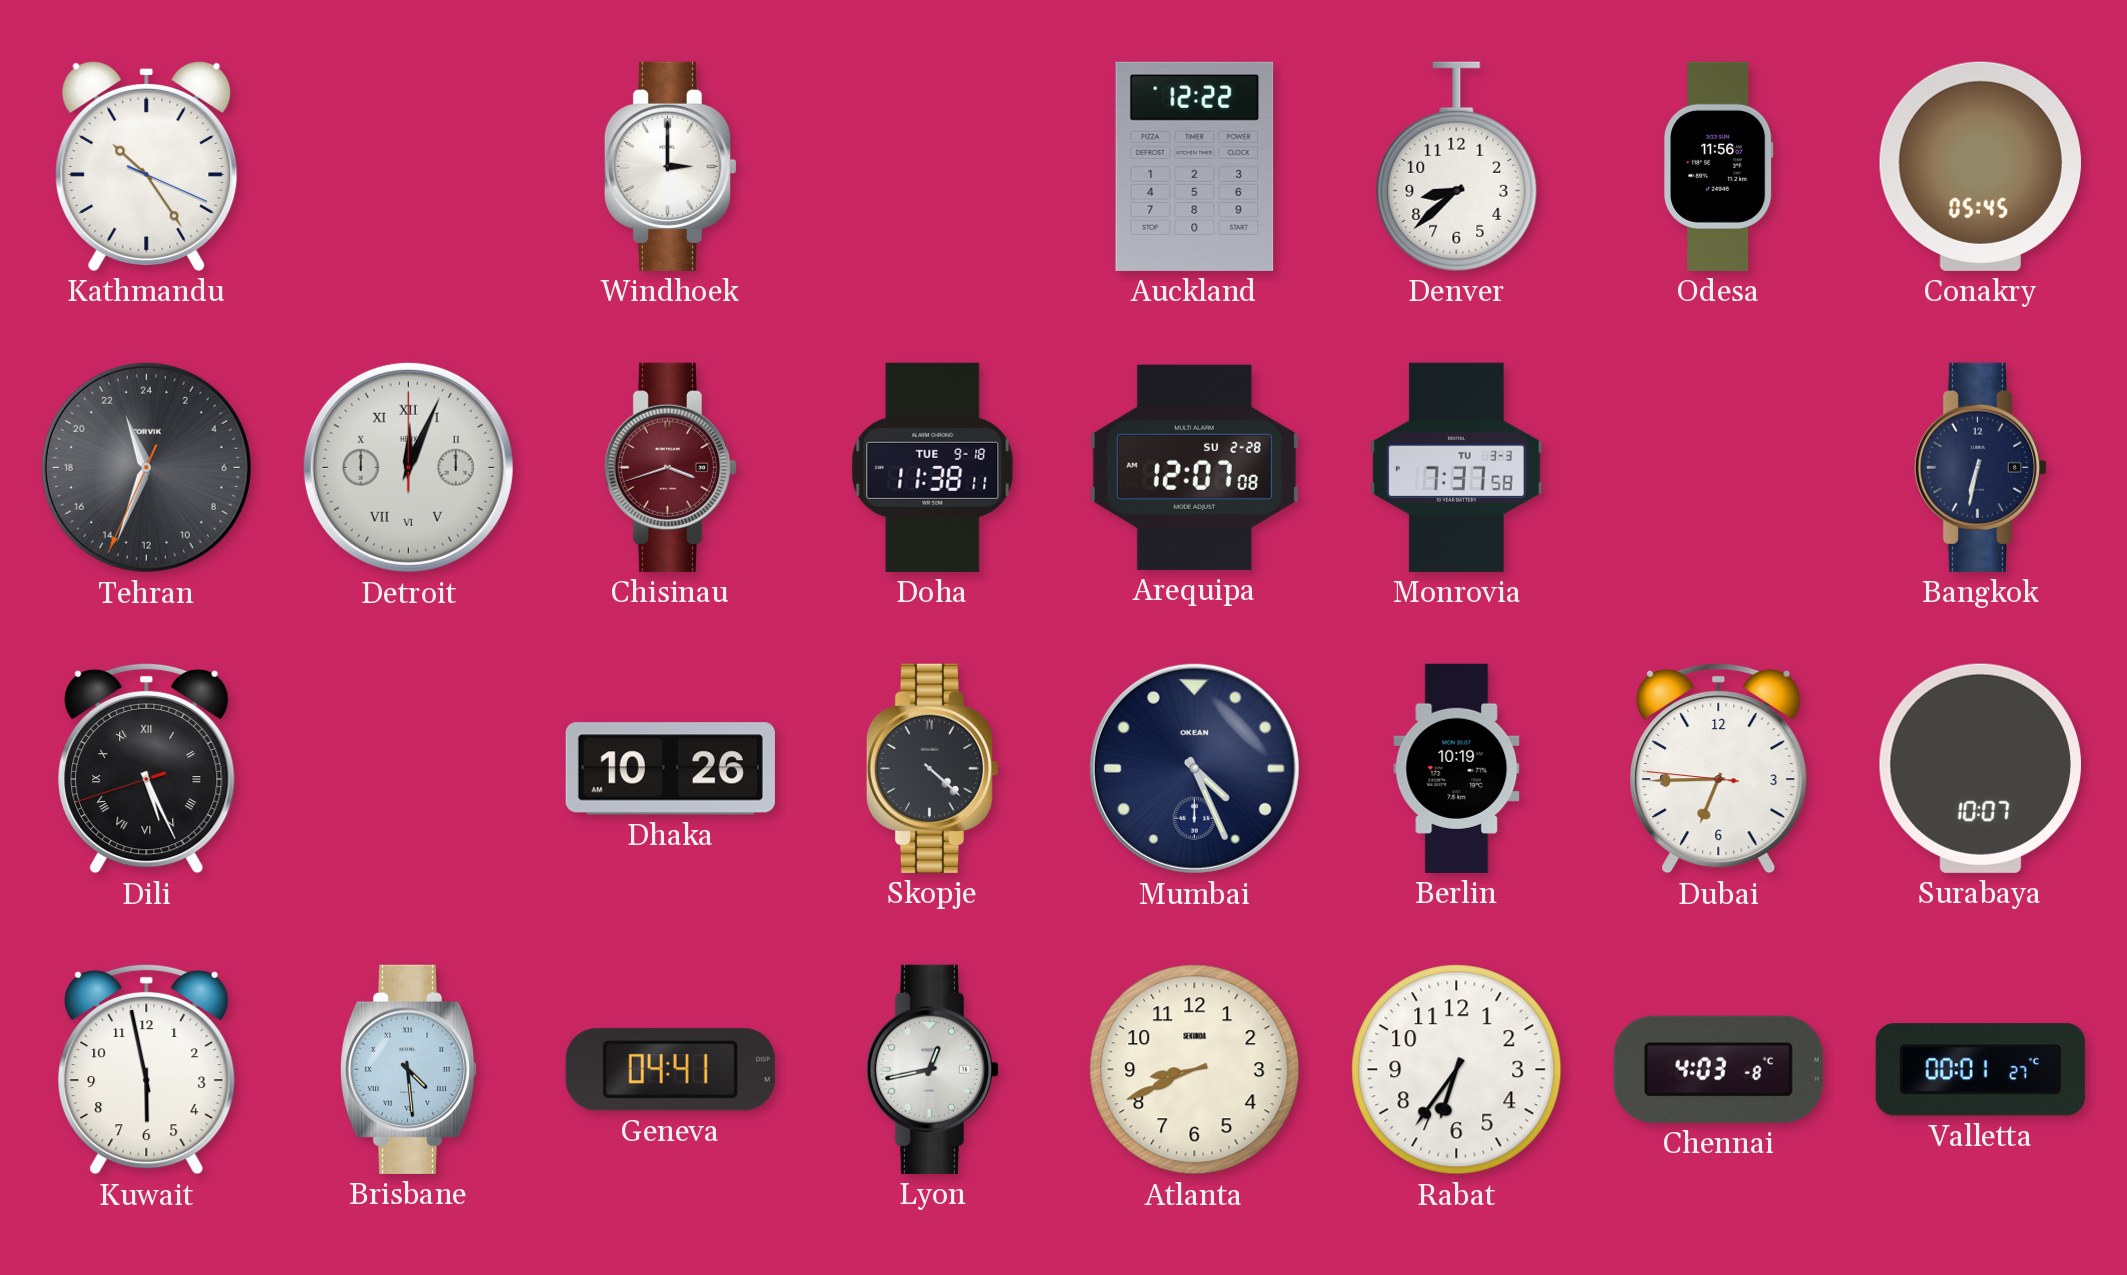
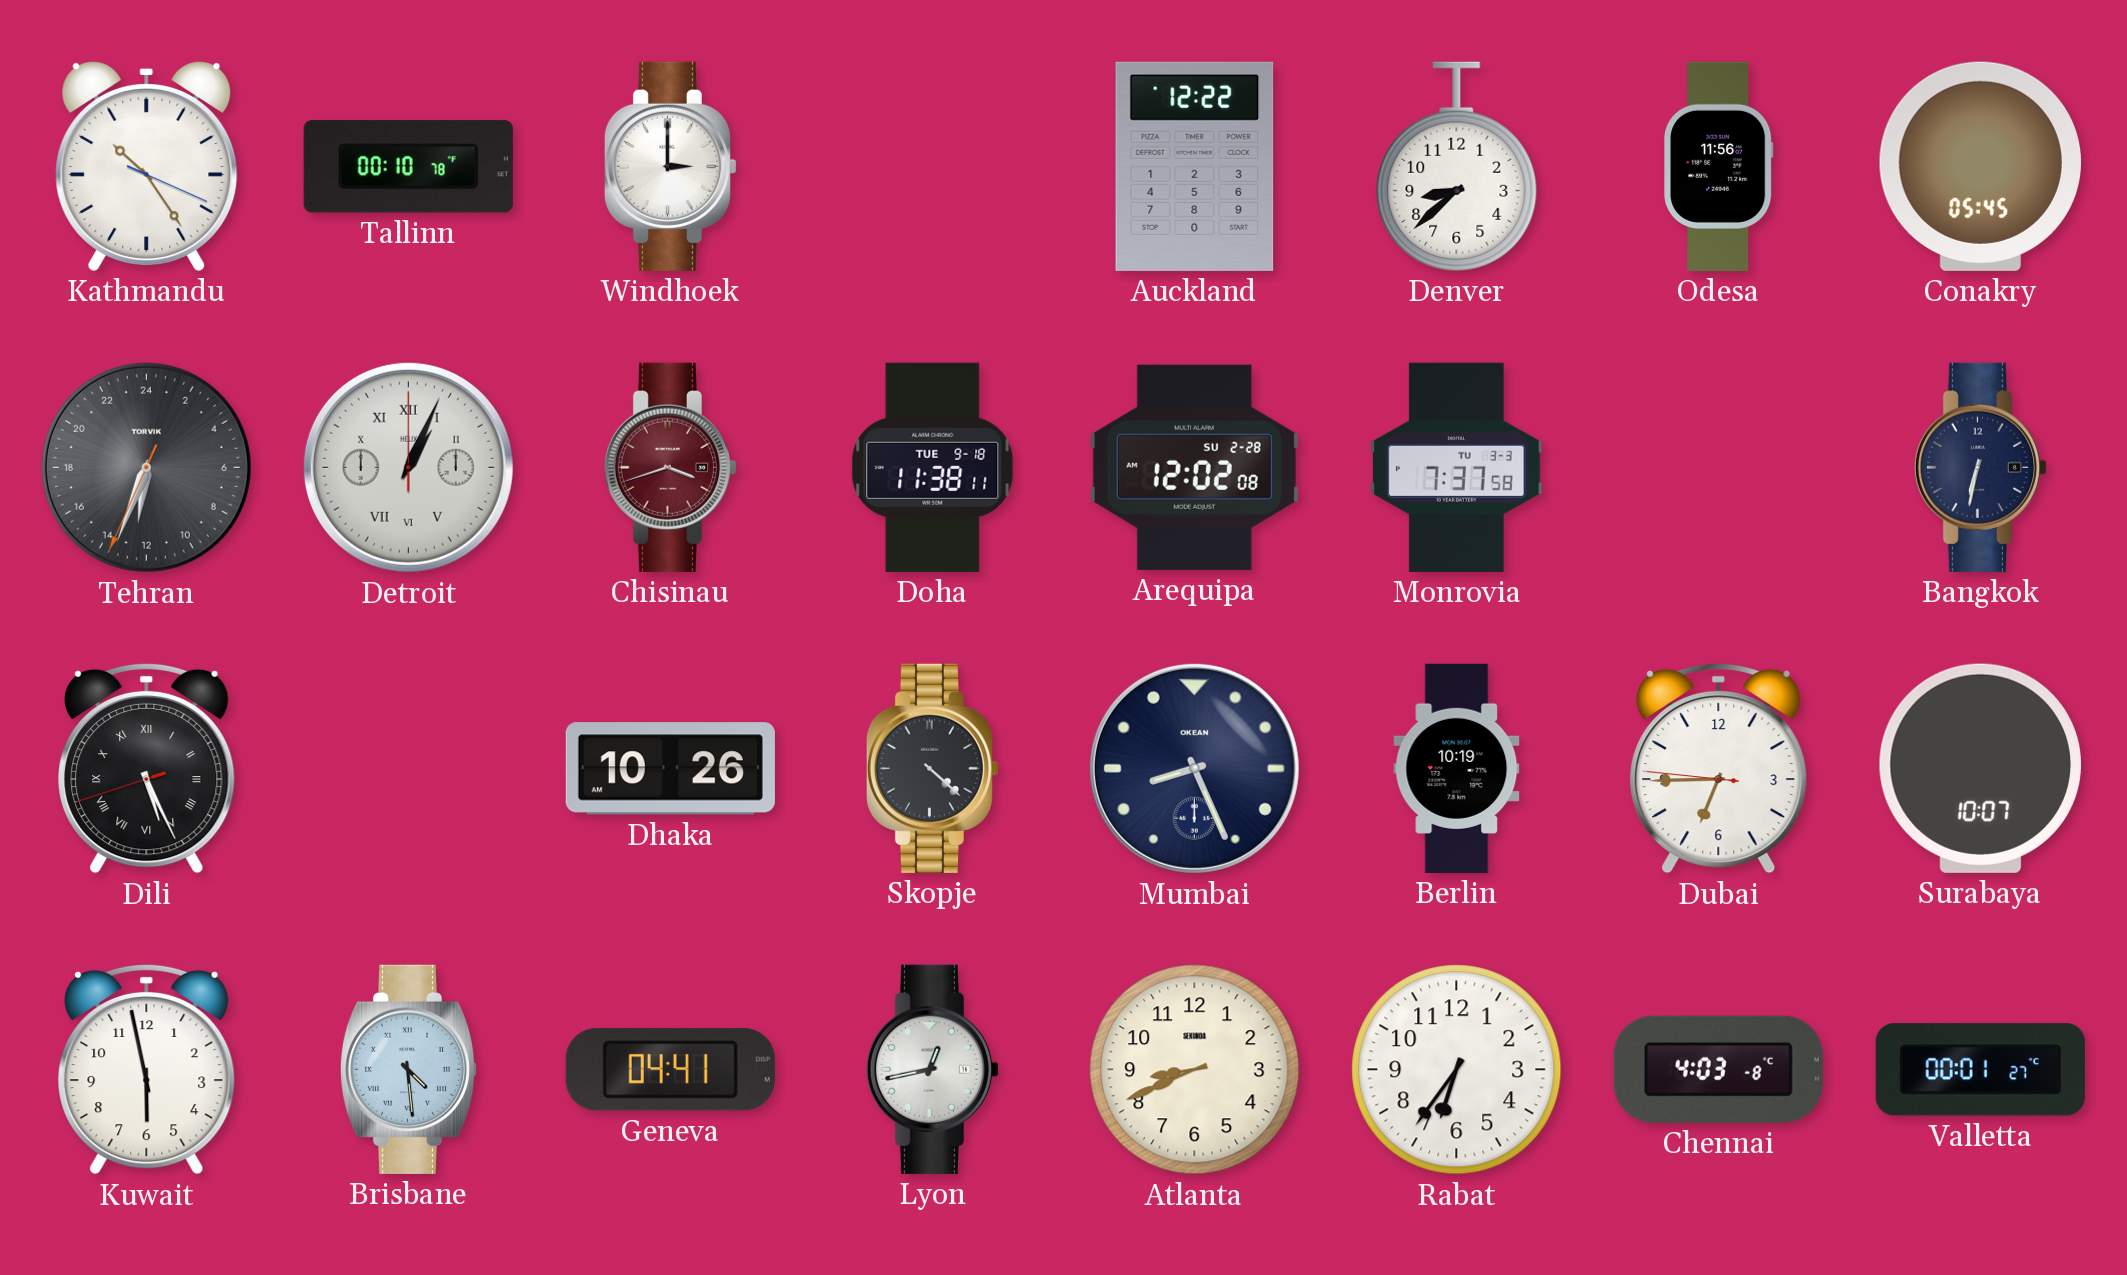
Tallinn: none -> 00:10
Tehran: 22:33 -> 12:33
Detroit: 12:04 -> 1:04
Arequipa: 12:07 -> 12:02
Mumbai: 4:26 -> 8:26
